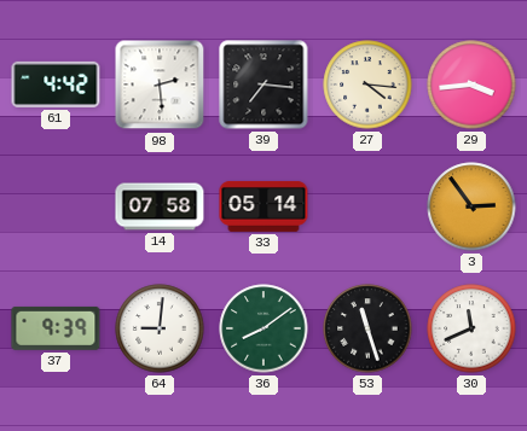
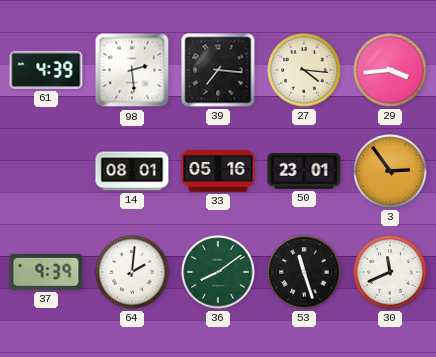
61: 4:42 -> 4:39
14: 07:58 -> 08:01
33: 05:14 -> 05:16
50: none -> 23:01
64: 9:01 -> 2:01
